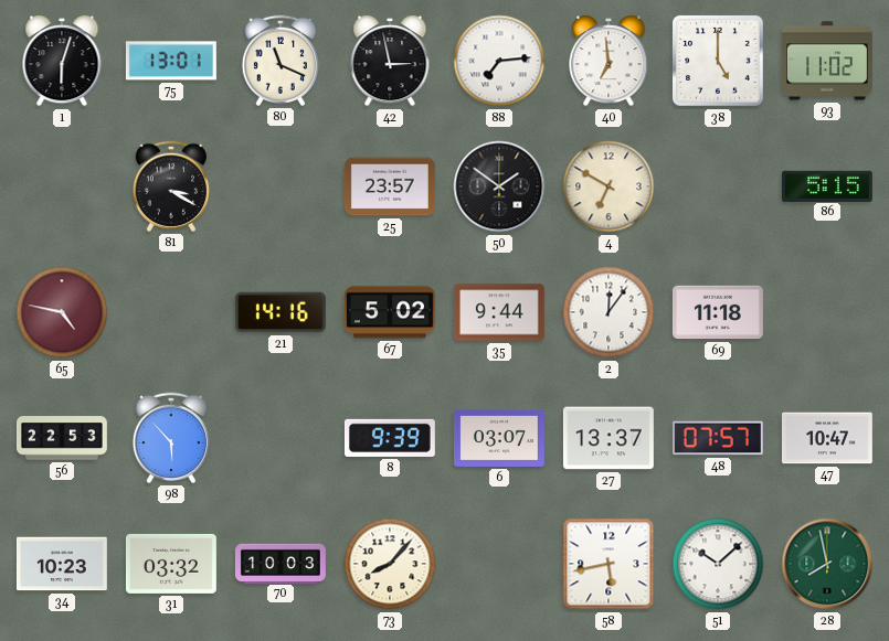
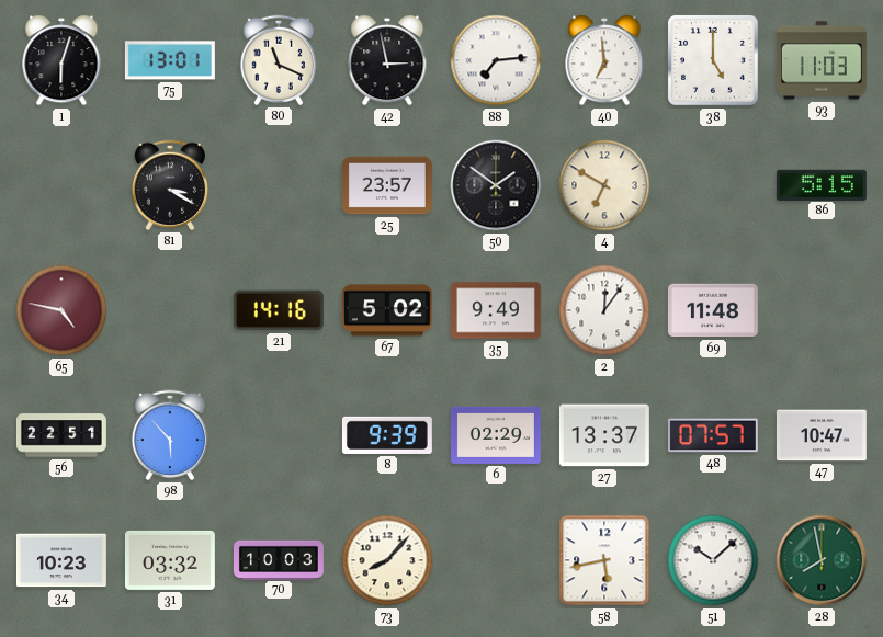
93: 11:02 -> 11:03
35: 9:44 -> 9:49
69: 11:18 -> 11:48
56: 22:53 -> 22:51
6: 03:07 -> 02:29
